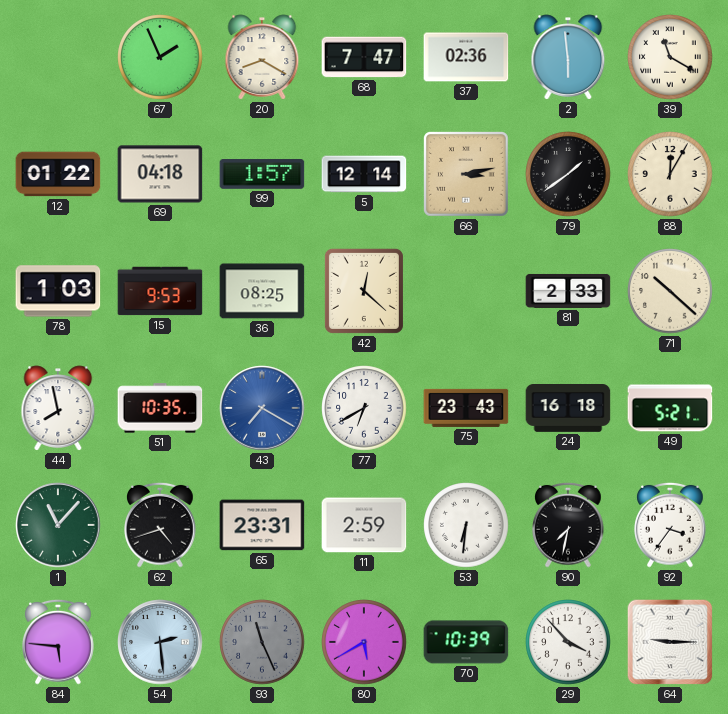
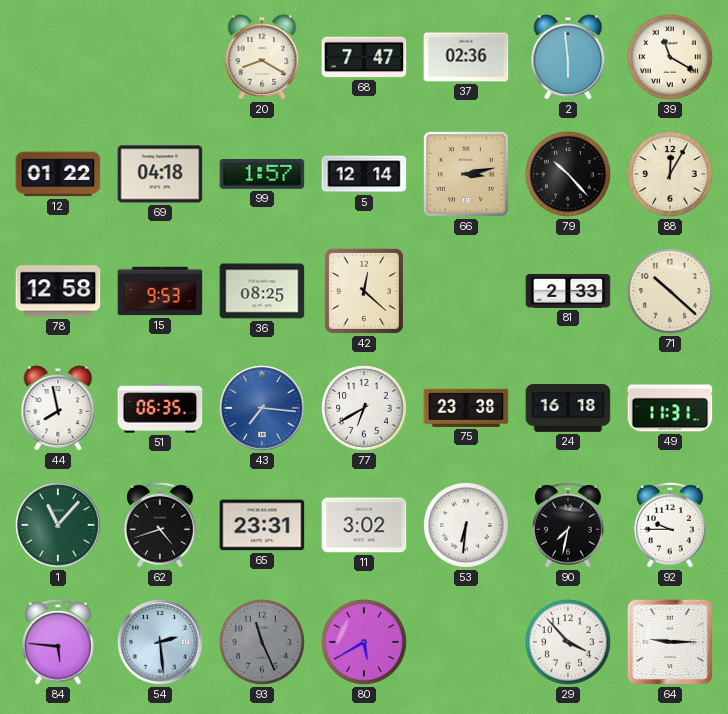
67: 1:56 -> none
79: 1:39 -> 10:23
78: 1:03 -> 12:58
51: 10:35 -> 06:35
43: 7:20 -> 7:16
75: 23:43 -> 23:38
49: 5:21 -> 11:31
11: 2:59 -> 3:02
92: 3:36 -> 9:45
70: 10:39 -> none
